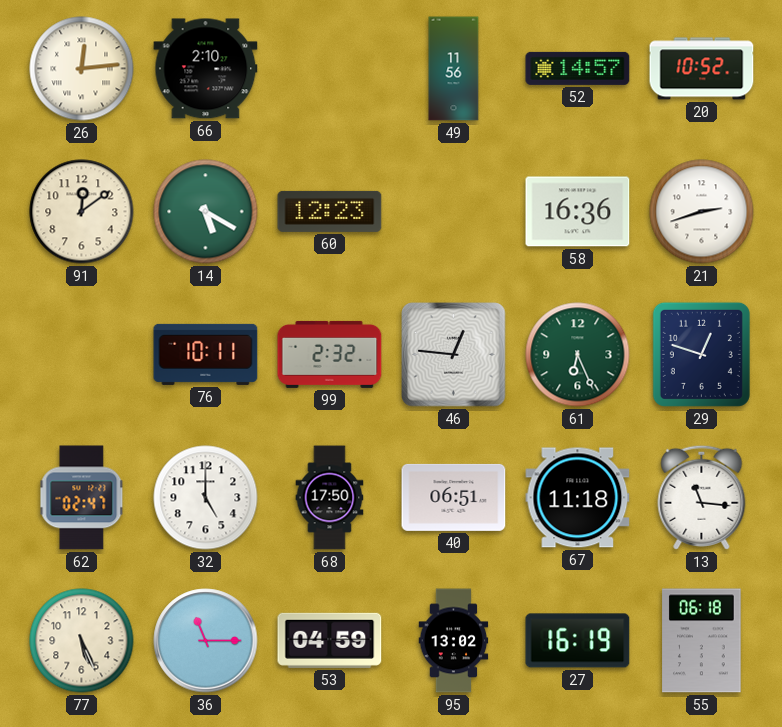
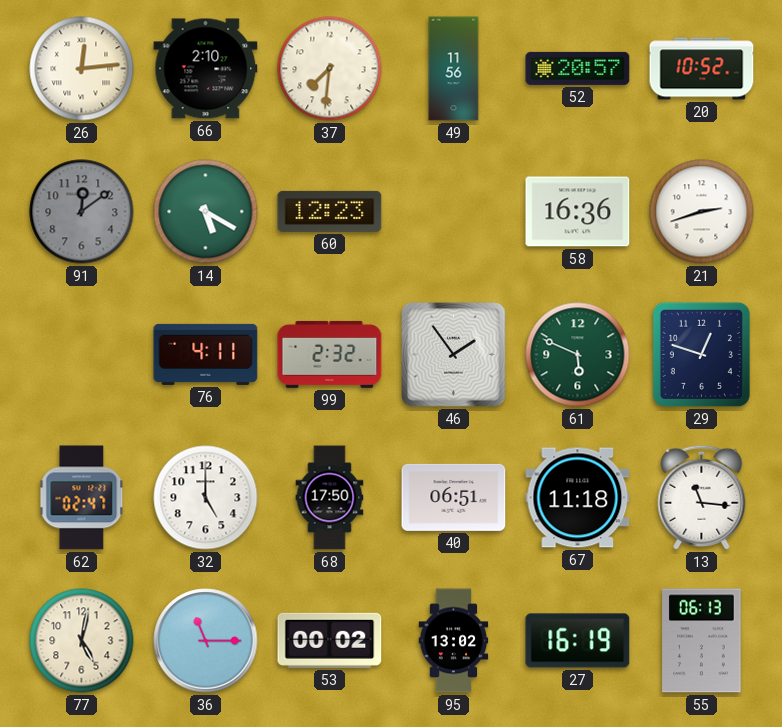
37: none -> 7:31
52: 14:57 -> 20:57
91 dial: cream -> grey
76: 10:11 -> 4:11
46: 12:46 -> 1:54
61: 6:26 -> 5:49
77: 5:26 -> 5:02
53: 04:59 -> 00:02
55: 06:18 -> 06:13
